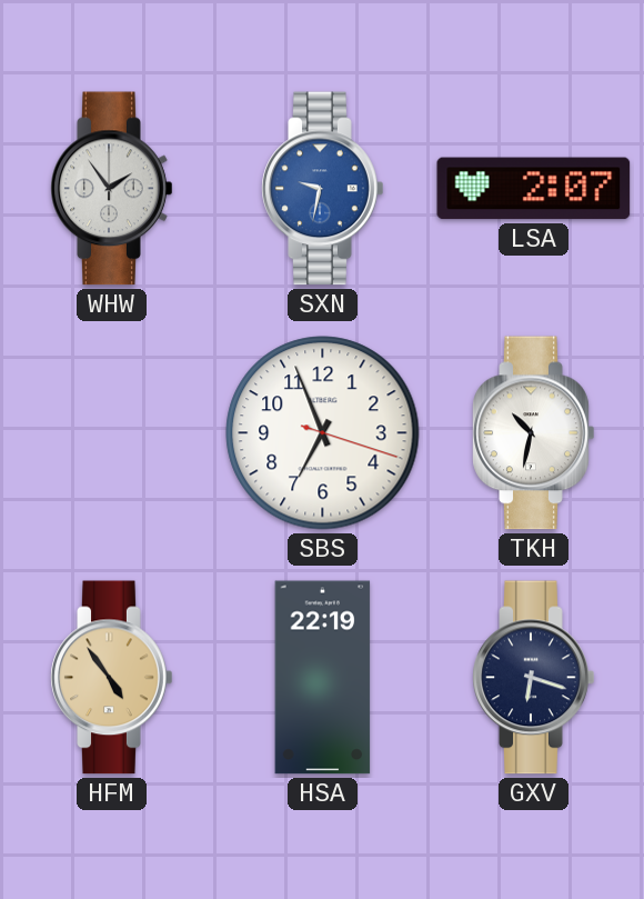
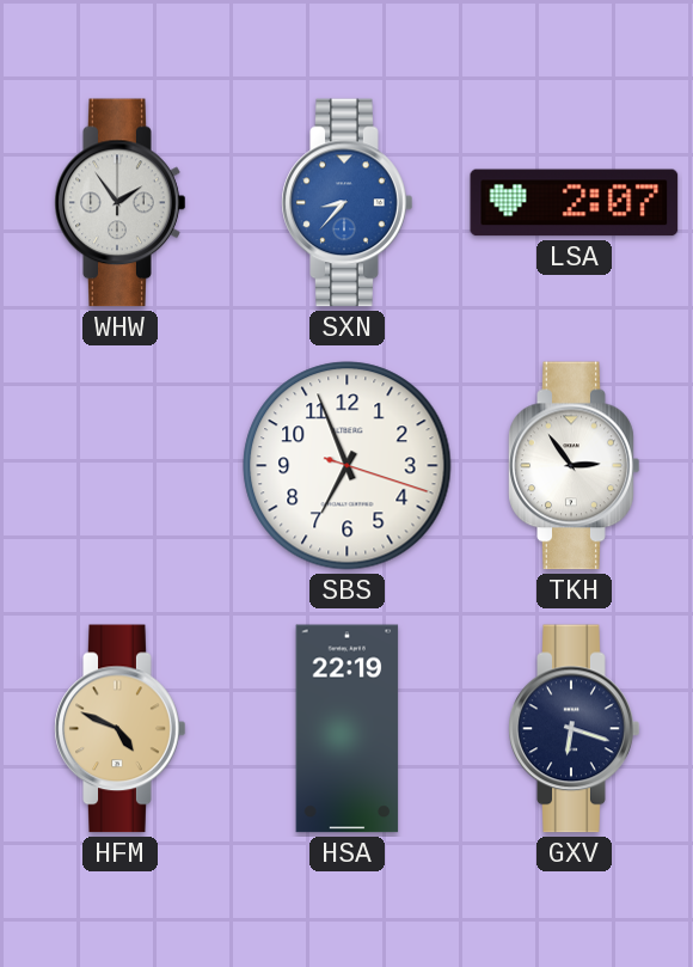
SXN: 9:32 -> 8:37
TKH: 10:32 -> 2:54
HFM: 4:54 -> 4:49
